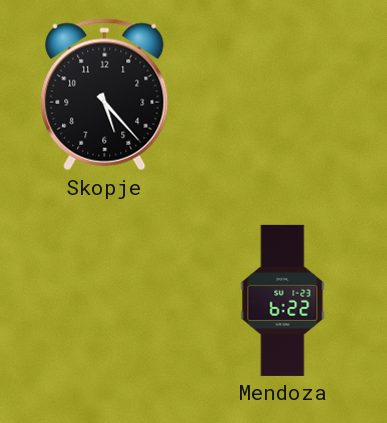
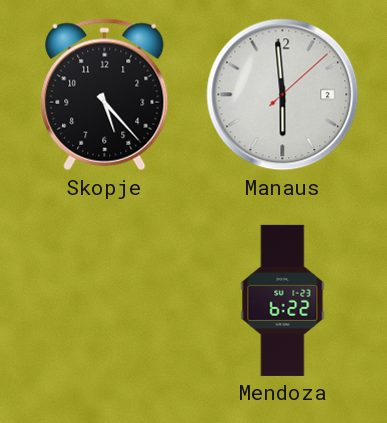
Manaus: none -> 5:59
